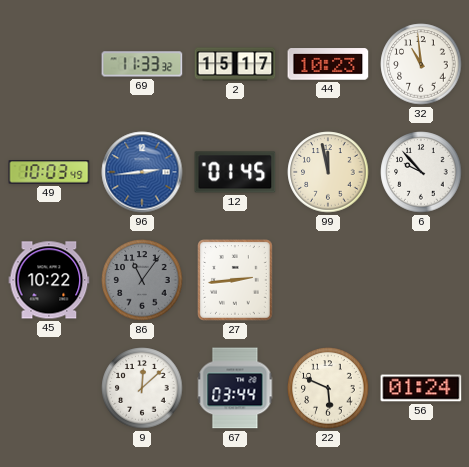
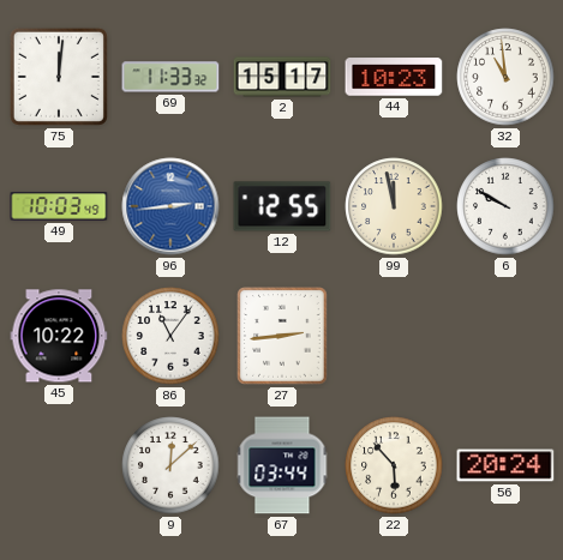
75: none -> 12:01
12: 01:45 -> 12:55
6: 9:53 -> 9:50
86 dial: grey -> white
22: 5:49 -> 5:53
56: 01:24 -> 20:24
